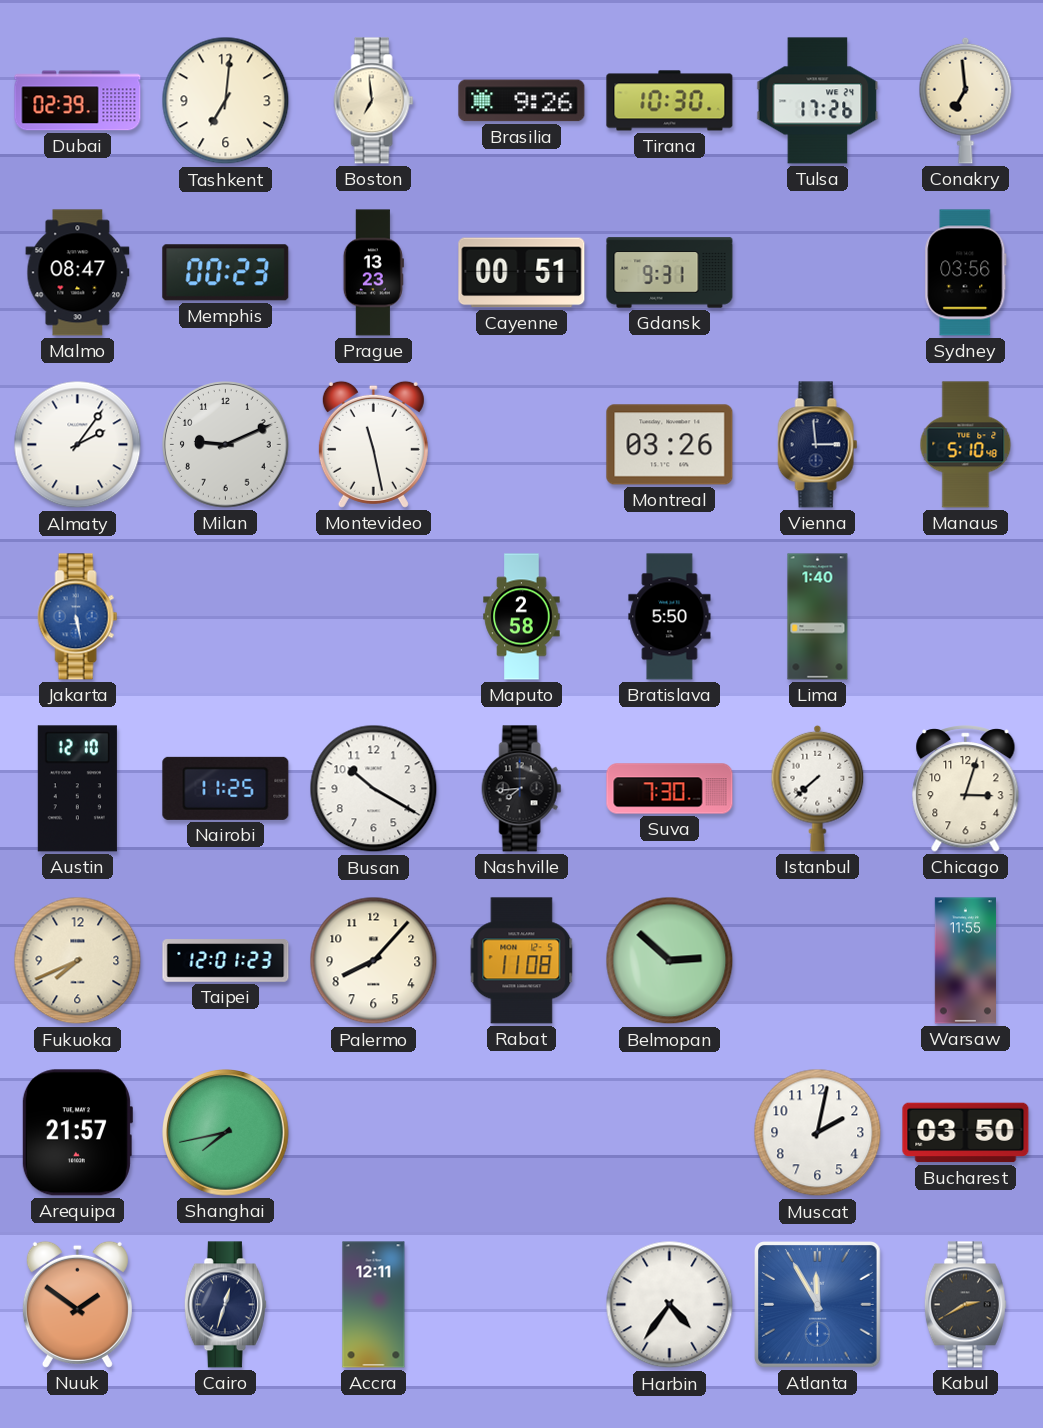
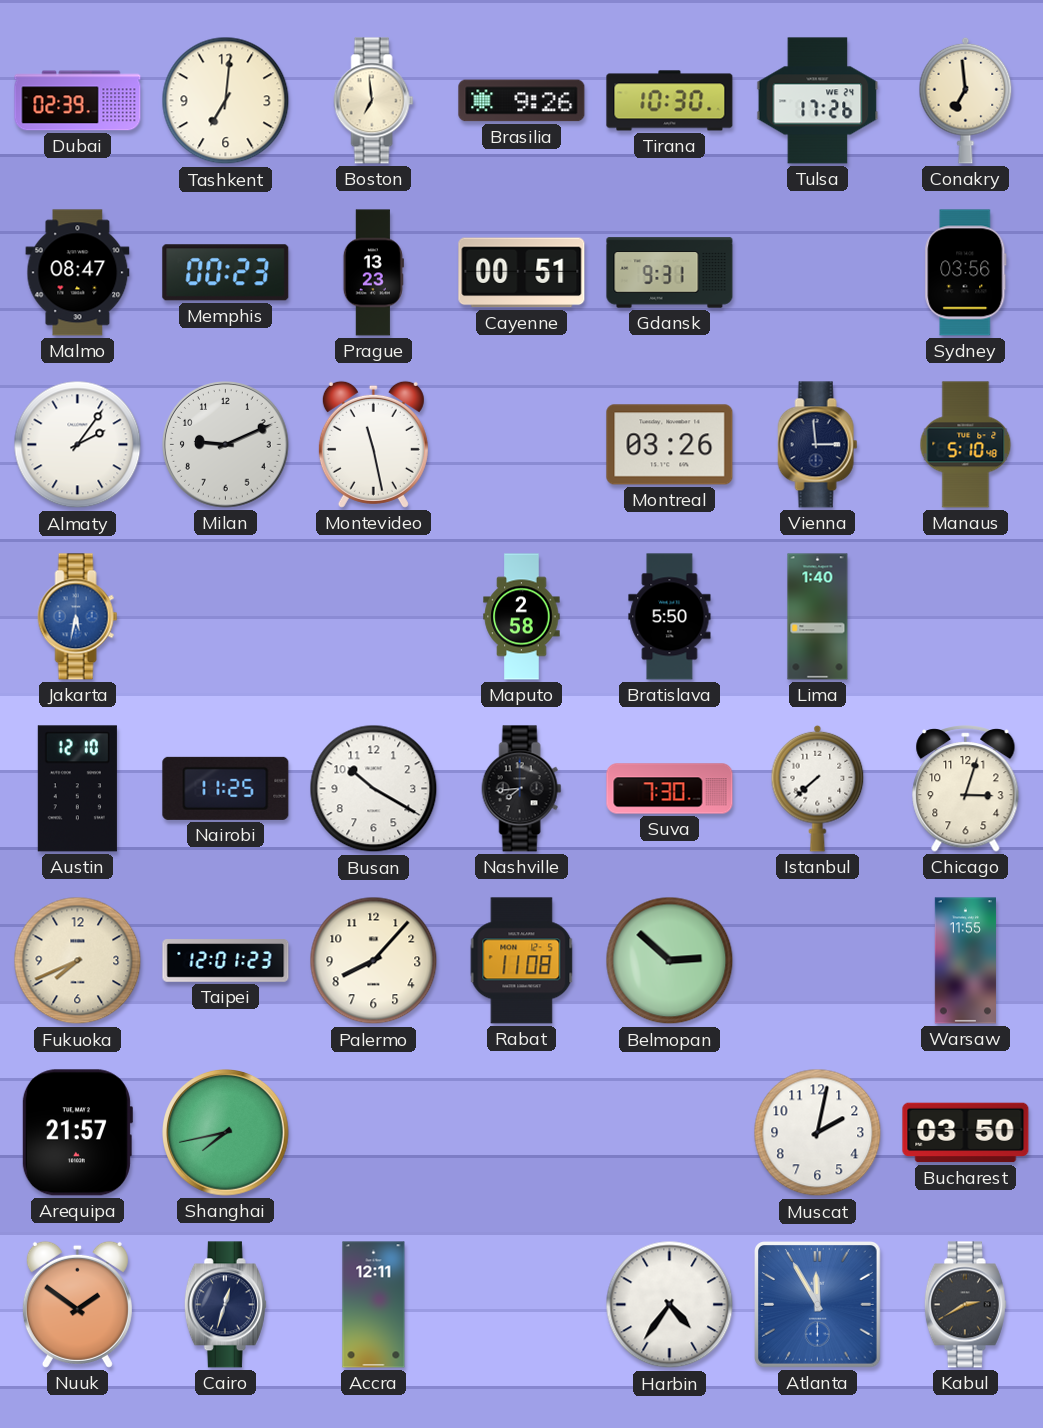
Jakarta: 5:28 -> 5:32
